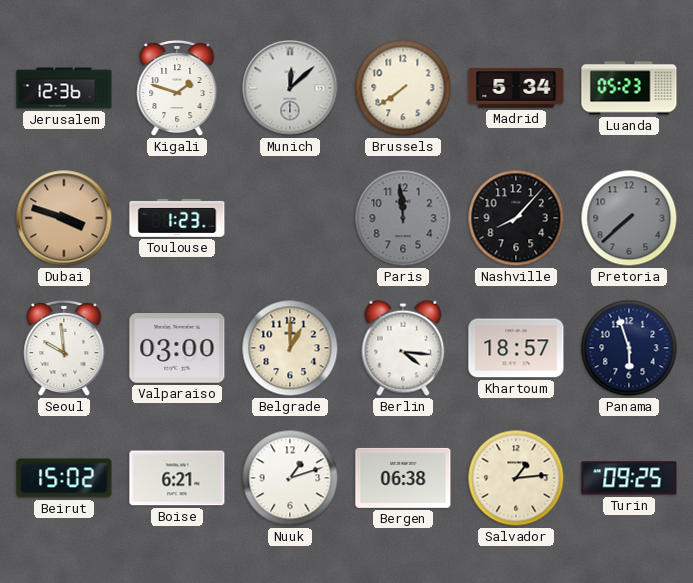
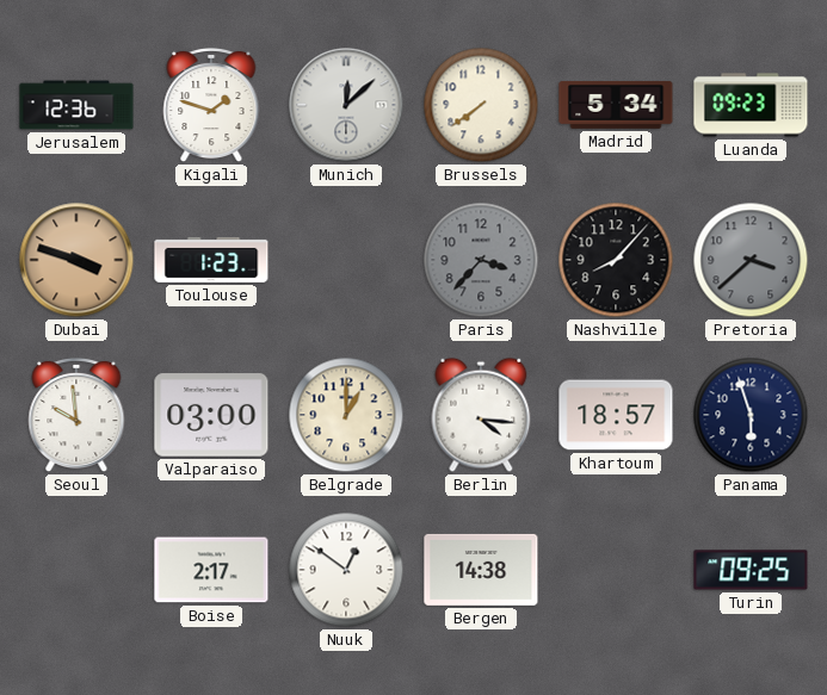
Luanda: 05:23 -> 09:23
Paris: 11:59 -> 3:37
Pretoria: 7:38 -> 3:38
Beirut: 15:02 -> none
Boise: 6:21 -> 2:17
Nuuk: 1:12 -> 12:51
Bergen: 06:38 -> 14:38
Salvador: 1:14 -> none
